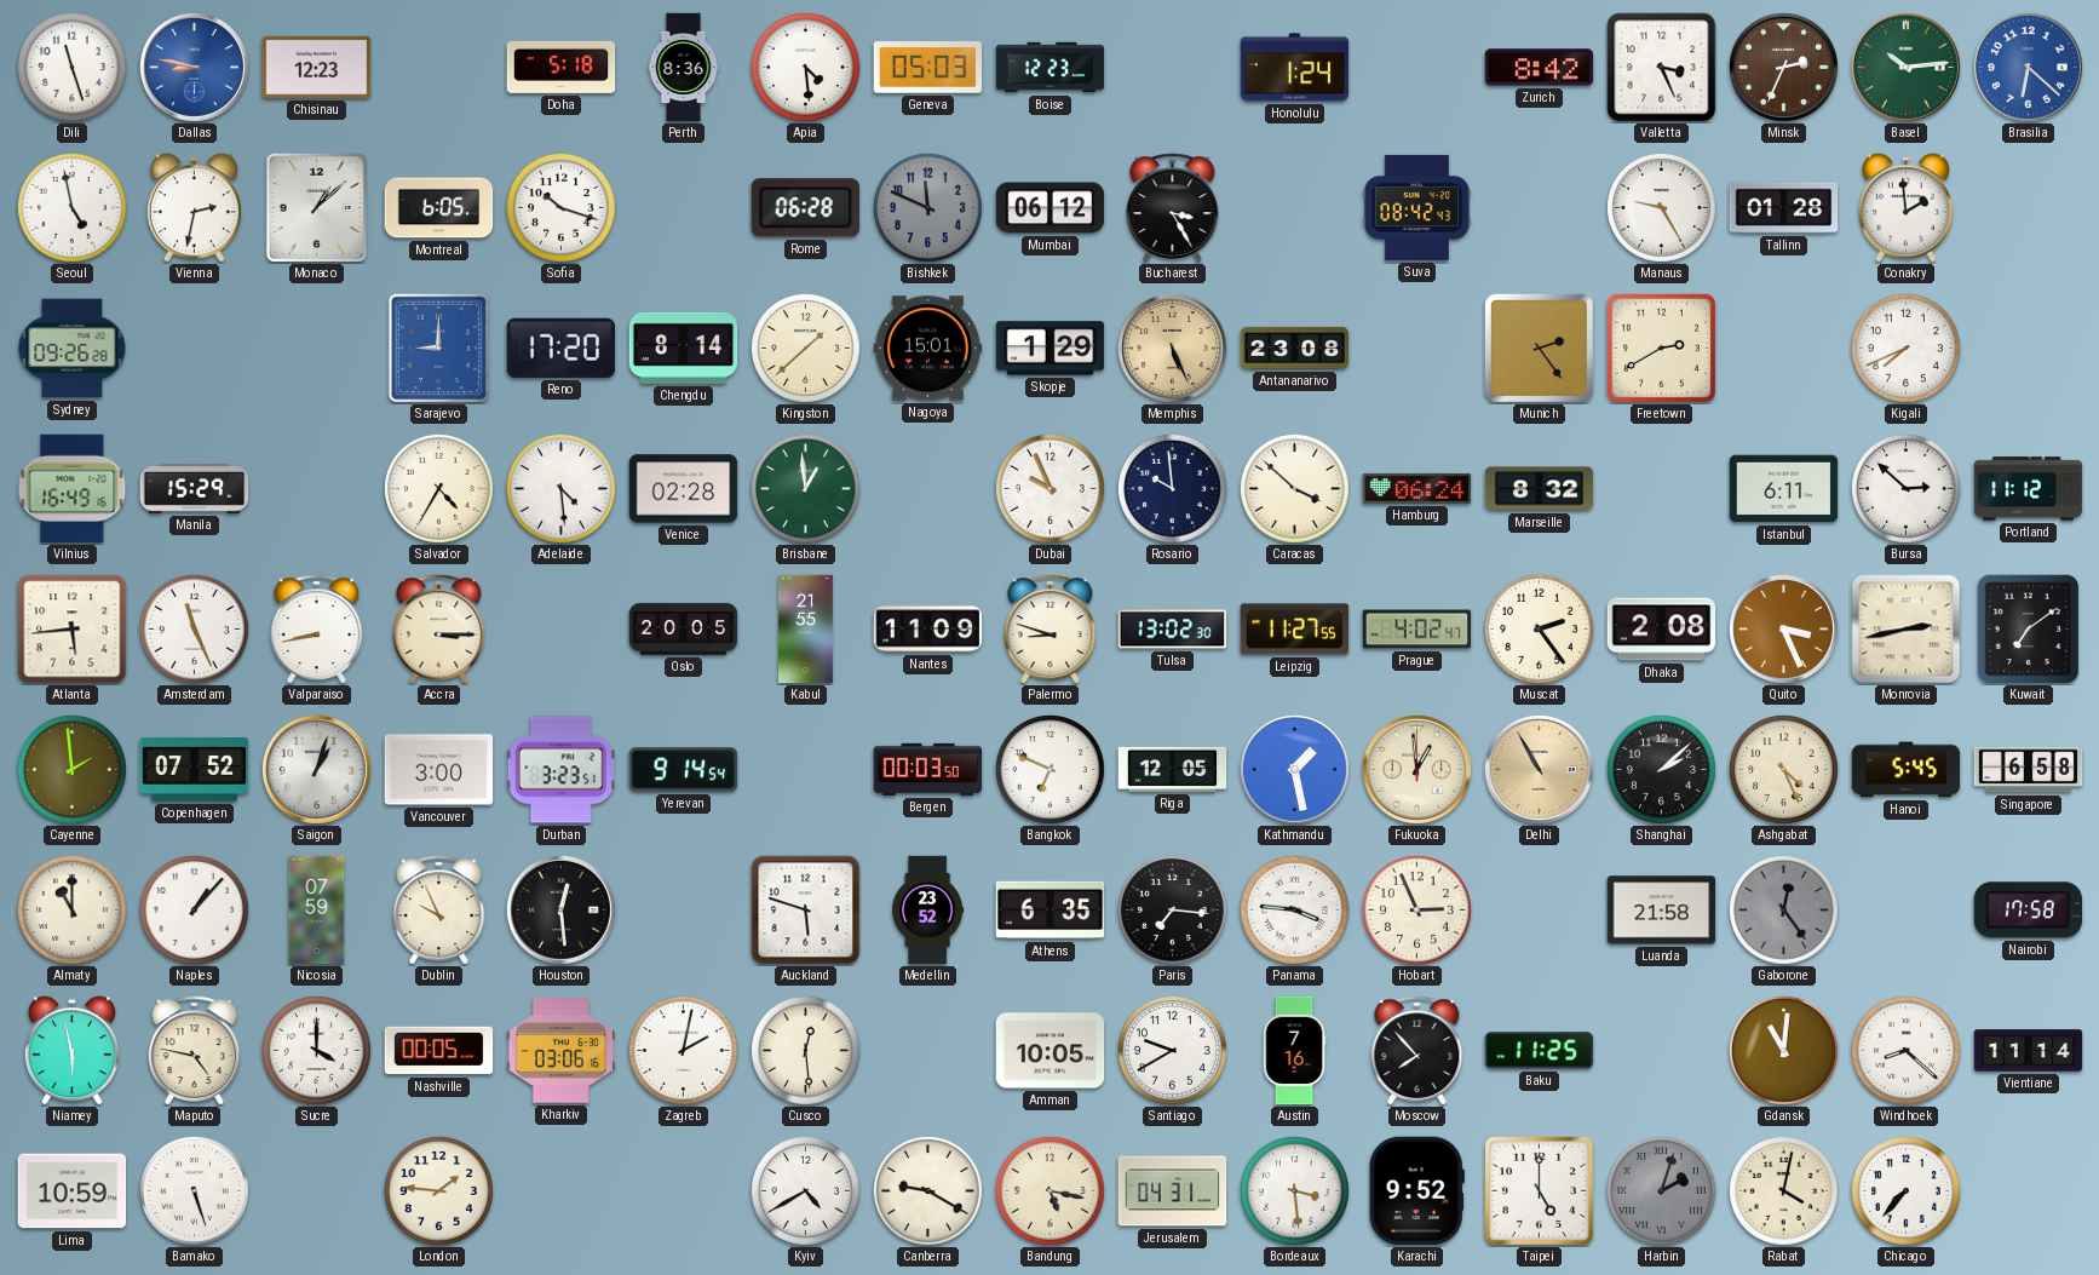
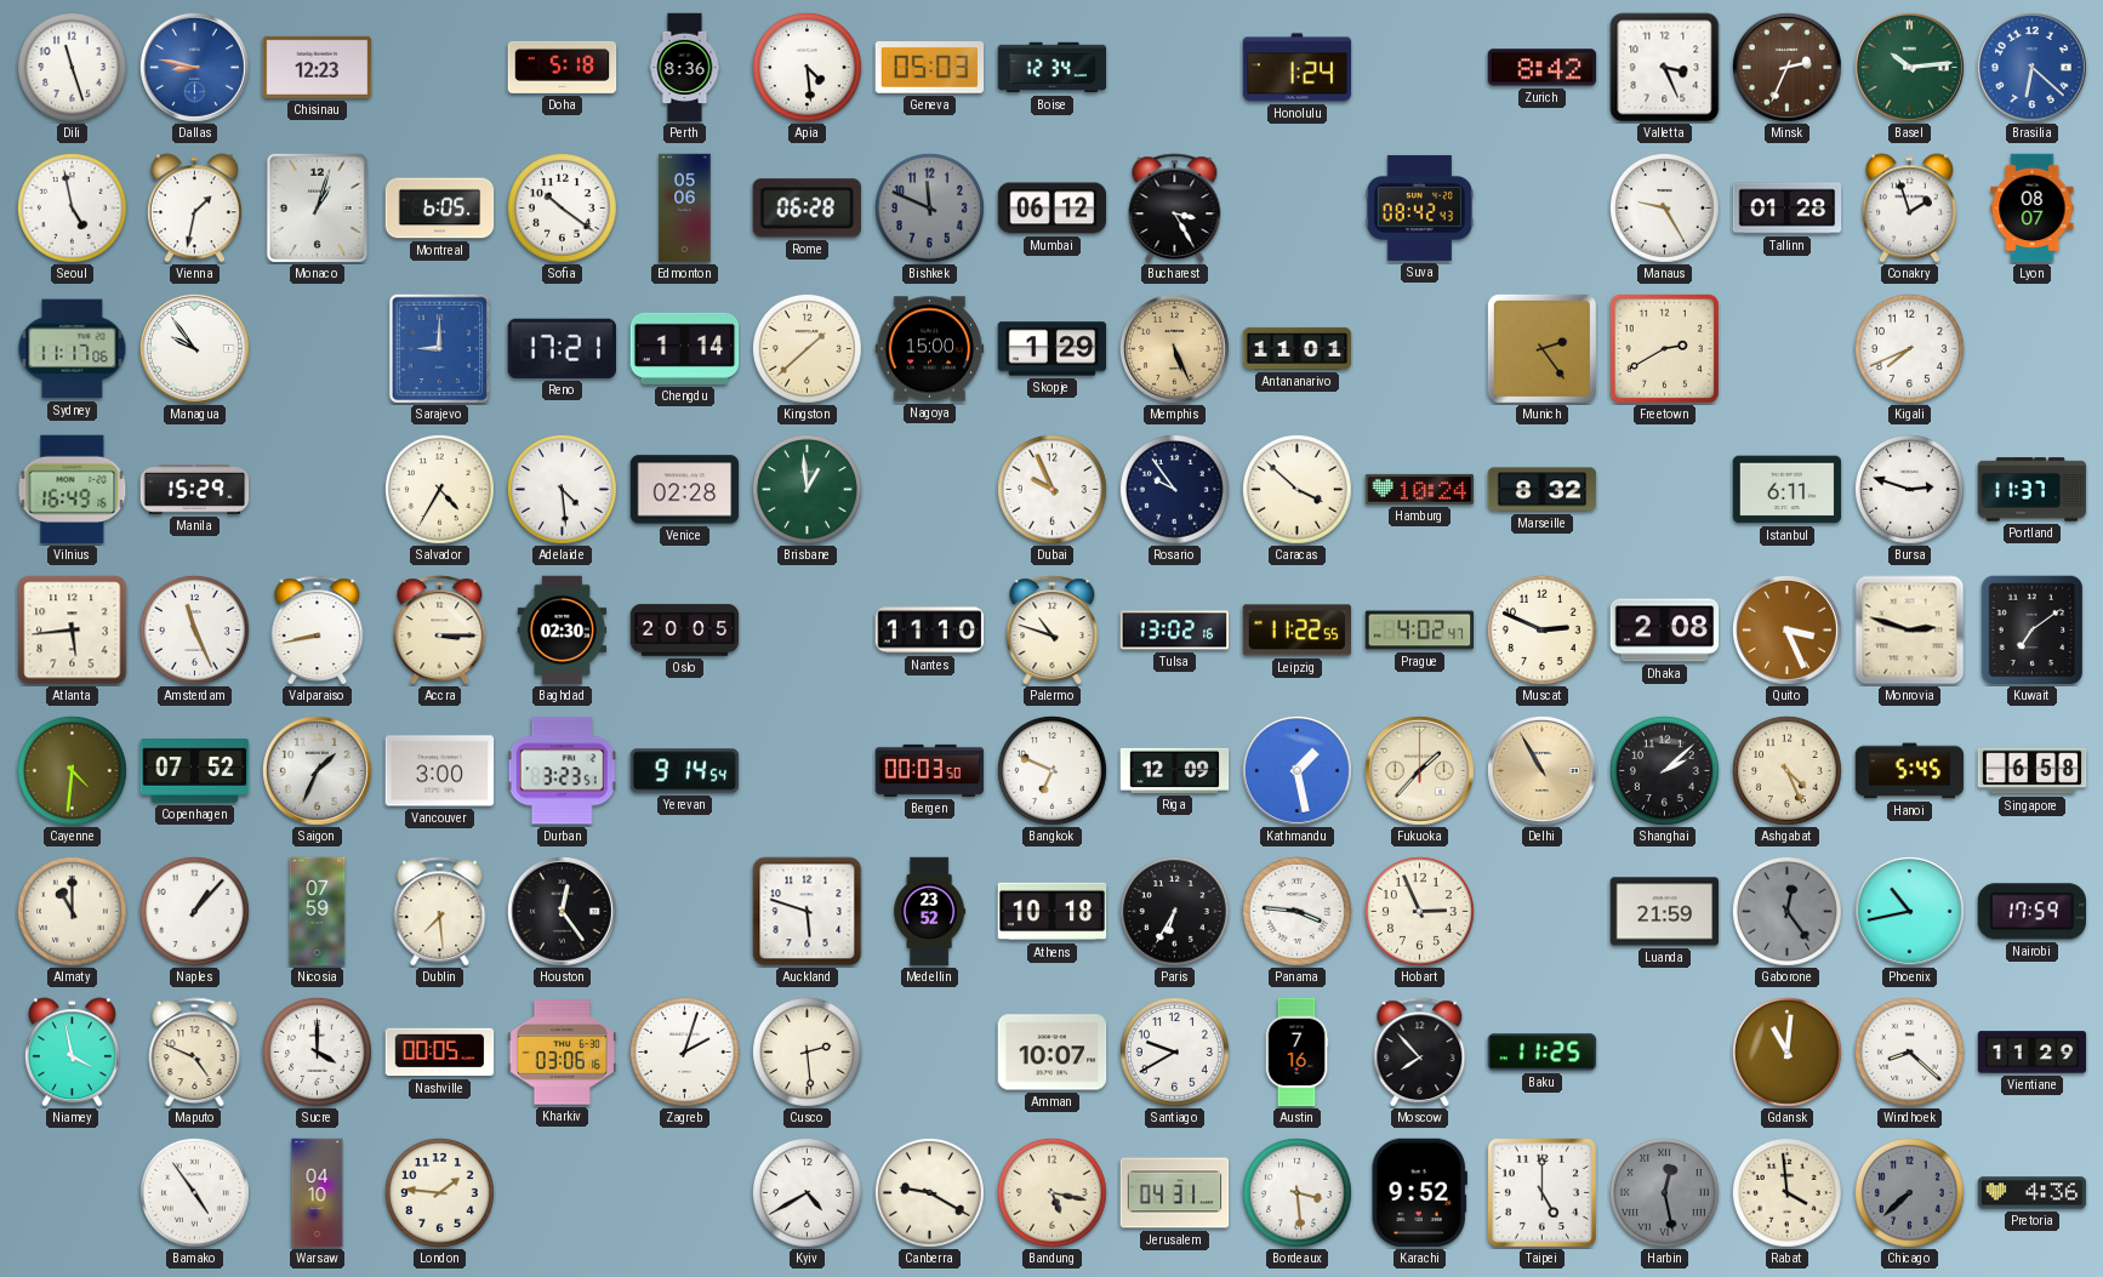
Boise: 12:23 -> 12:34
Vienna: 2:32 -> 1:32
Monaco: 1:08 -> 1:03
Sofia: 10:18 -> 10:21
Edmonton: none -> 05:06
Conakry: 1:59 -> 1:57
Lyon: none -> 08:07
Sydney: 09:26 -> 11:17
Managua: none -> 9:54
Reno: 17:20 -> 17:21
Chengdu: 8:14 -> 1:14
Nagoya: 15:01 -> 15:00
Antananarivo: 23:08 -> 11:01
Rosario: 9:59 -> 9:54
Hamburg: 06:24 -> 10:24
Bursa: 2:52 -> 2:48
Portland: 11:12 -> 11:37
Baghdad: none -> 02:30
Kabul: 21:55 -> none
Nantes: 11:09 -> 11:10
Palermo: 8:48 -> 10:48
Tulsa: 13:02:30 -> 13:02:16
Leipzig: 11:27 -> 11:22
Muscat: 2:24 -> 2:49
Monrovia: 2:43 -> 2:48
Cayenne: 1:59 -> 4:31
Saigon: 1:03 -> 1:34
Riga: 12:05 -> 12:09
Fukuoka: 12:59 -> 1:37
Dublin: 9:56 -> 7:29
Houston: 12:29 -> 12:24
Athens: 6:35 -> 10:18
Paris: 7:16 -> 6:35
Luanda: 21:58 -> 21:59
Phoenix: none -> 10:43
Nairobi: 17:58 -> 17:59
Niamey: 5:58 -> 3:58
Maputo: 4:47 -> 4:49
Zagreb: 2:02 -> 2:03
Cusco: 12:29 -> 2:29
Amman: 10:05 -> 10:07
Vientiane: 11:14 -> 11:29
Lima: 10:59 -> none
Bamako: 5:27 -> 4:54
Warsaw: none -> 04:10
Harbin: 2:03 -> 12:28
Rabat: 4:02 -> 3:59
Chicago: 7:37 -> 7:38
Chicago dial: white -> grey
Pretoria: none -> 4:36
